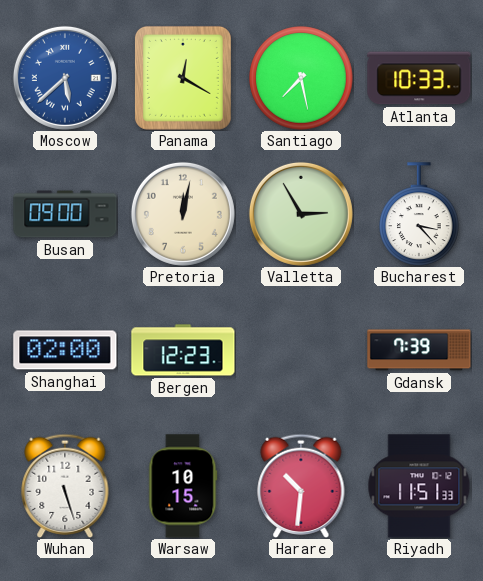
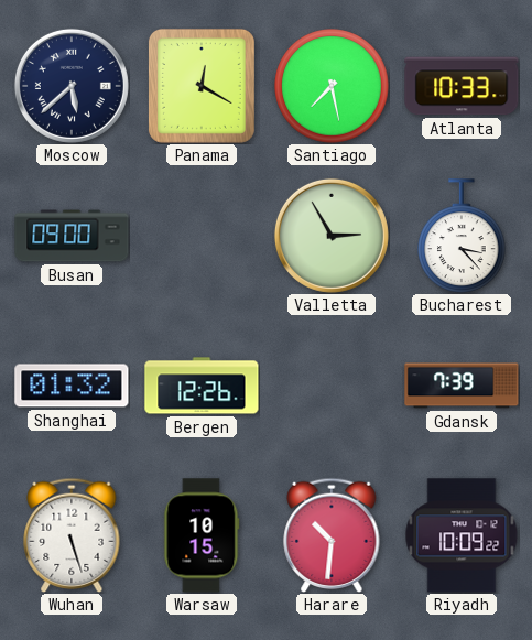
Moscow dial: blue -> navy
Pretoria: 12:02 -> none
Shanghai: 02:00 -> 01:32
Bergen: 12:23 -> 12:26
Riyadh: 11:51 -> 10:09
